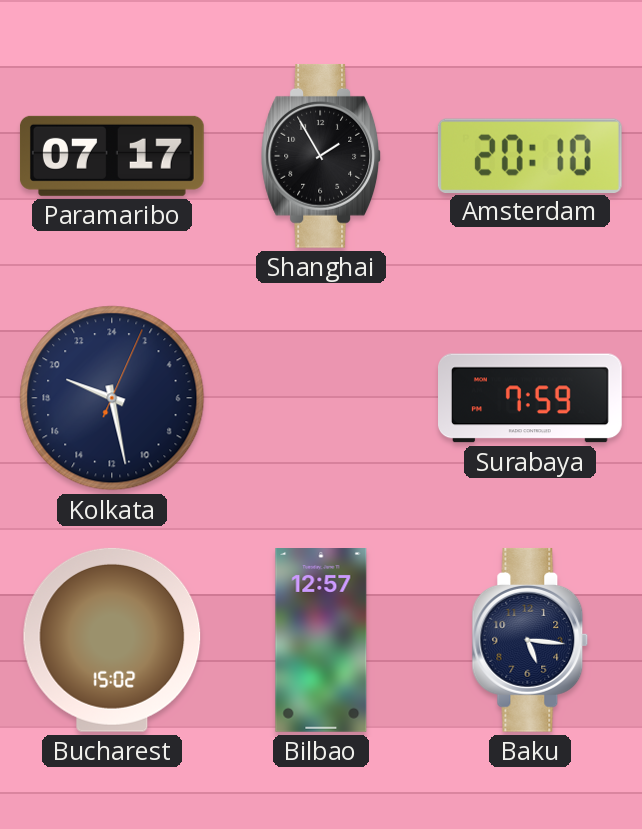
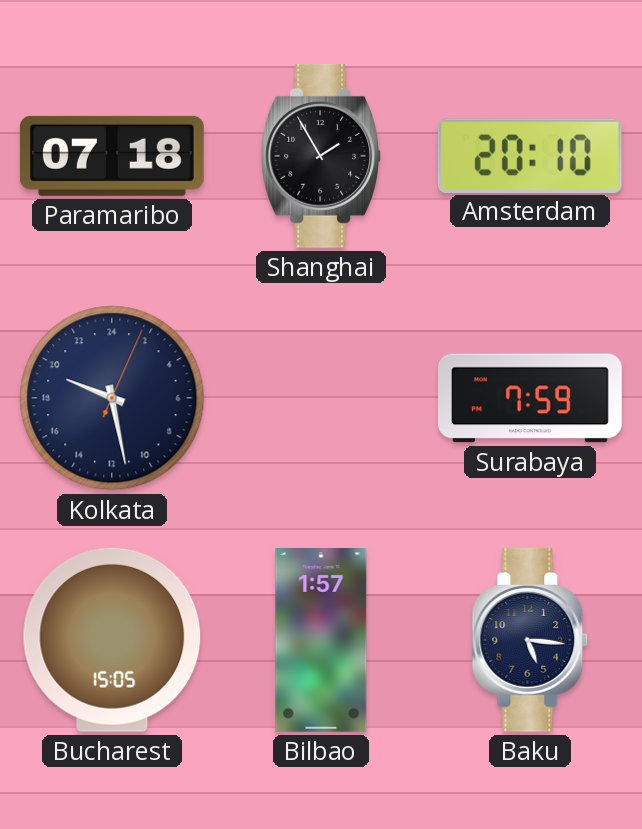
Paramaribo: 07:17 -> 07:18
Bucharest: 15:02 -> 15:05
Bilbao: 12:57 -> 1:57
